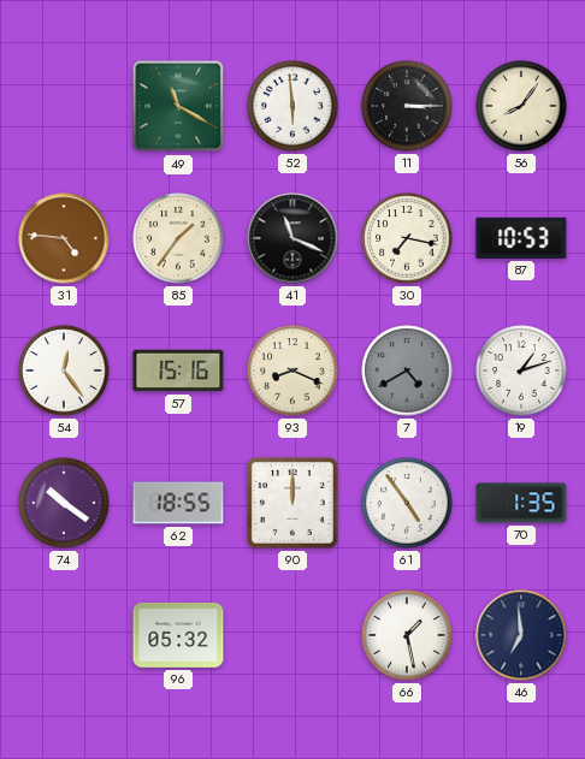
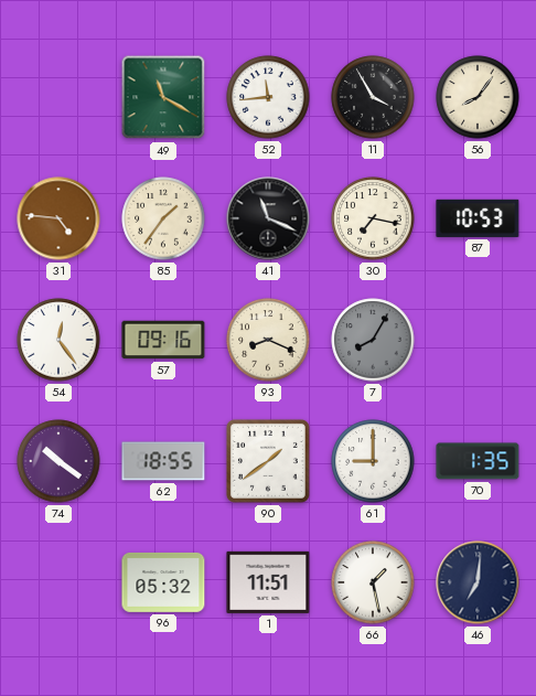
52: 5:59 -> 11:44
11: 3:15 -> 3:55
57: 15:16 -> 09:16
7: 4:40 -> 8:05
19: 1:12 -> none
90: 12:00 -> 1:39
61: 4:54 -> 9:00
1: none -> 11:51
46: 6:59 -> 7:01
